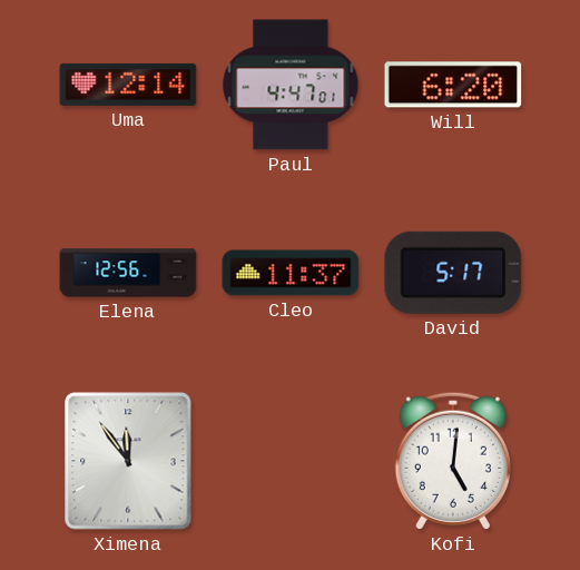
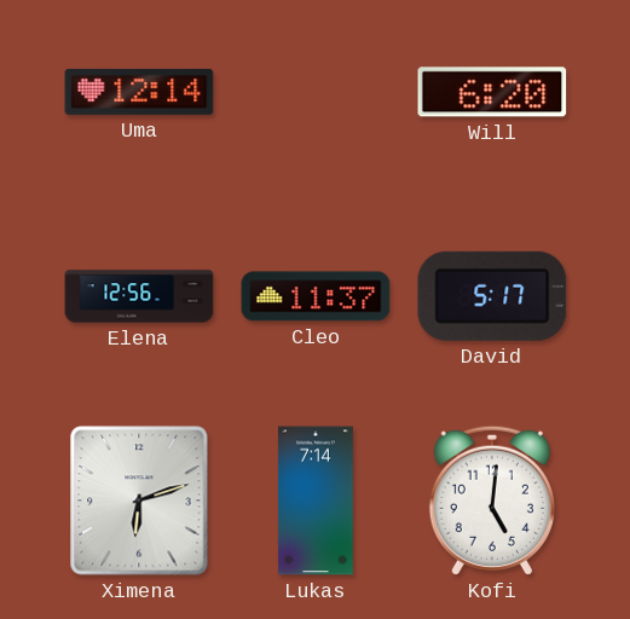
Paul: 4:47 -> none
Ximena: 11:54 -> 6:12
Lukas: none -> 7:14
